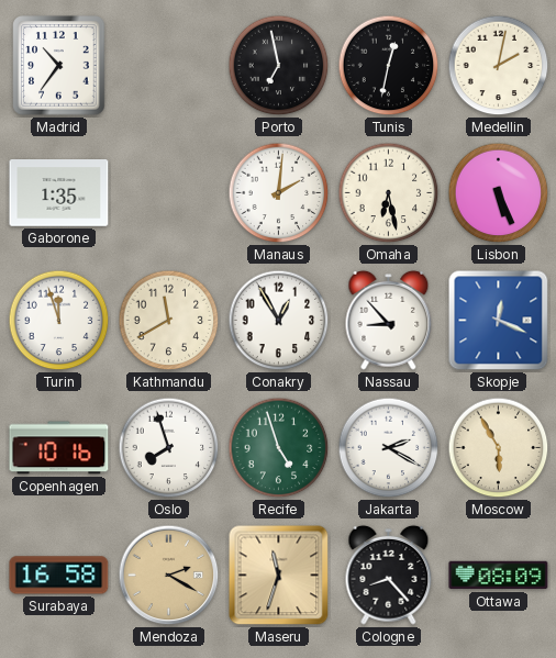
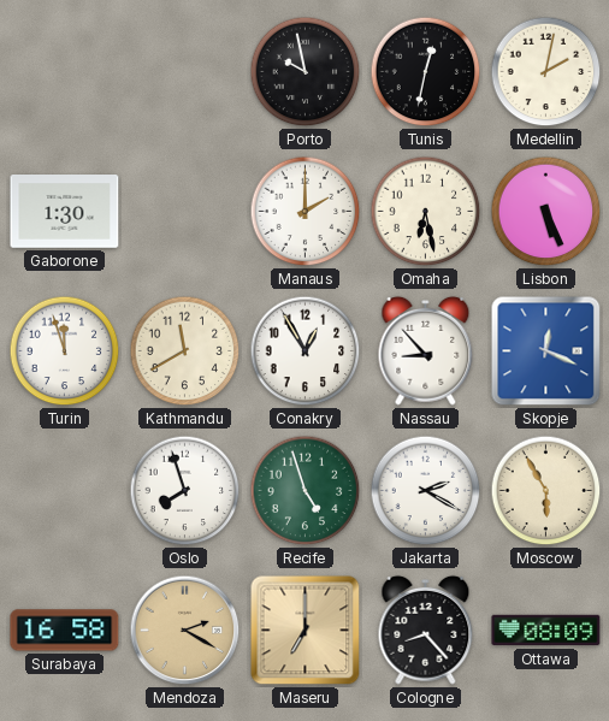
Madrid: 10:36 -> none
Porto: 6:58 -> 9:58
Gaborone: 1:35 -> 1:30
Manaus: 2:01 -> 2:00
Copenhagen: 10:16 -> none
Maseru: 11:33 -> 7:00
